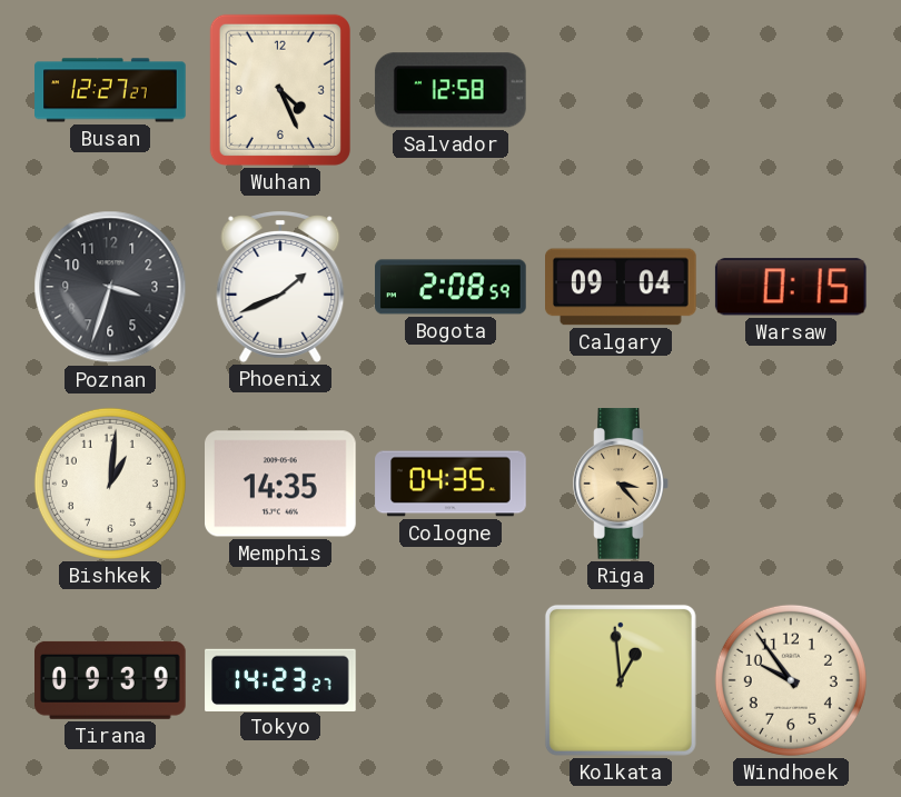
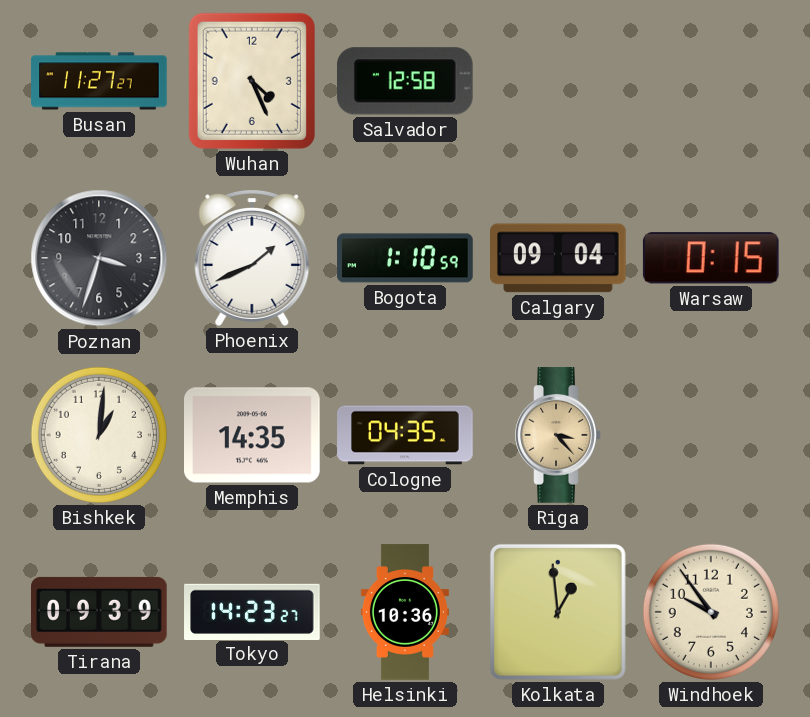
Busan: 12:27 -> 11:27
Bogota: 2:08 -> 1:10
Helsinki: none -> 10:36
